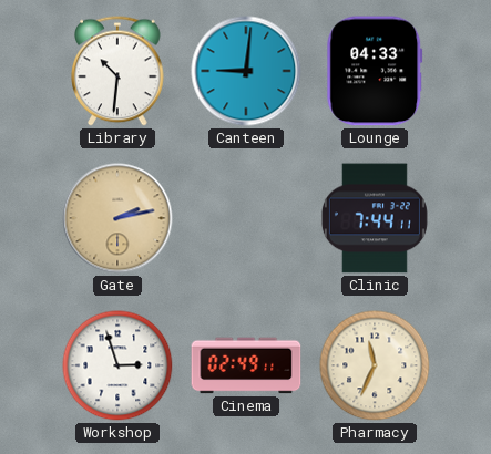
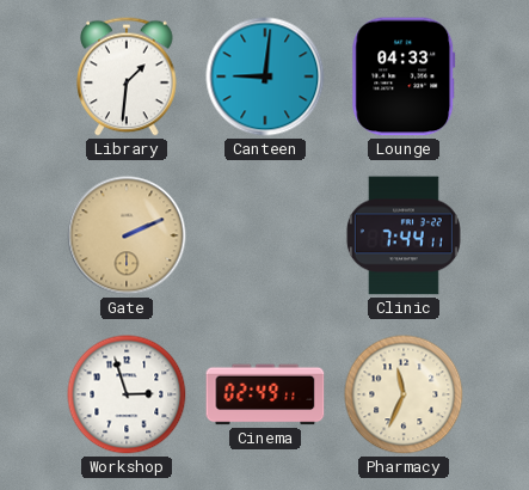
Library: 10:31 -> 1:31
Gate: 2:13 -> 2:11
